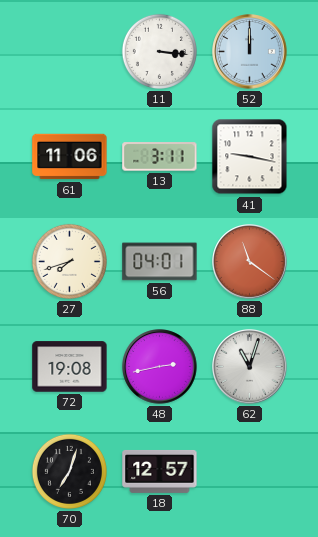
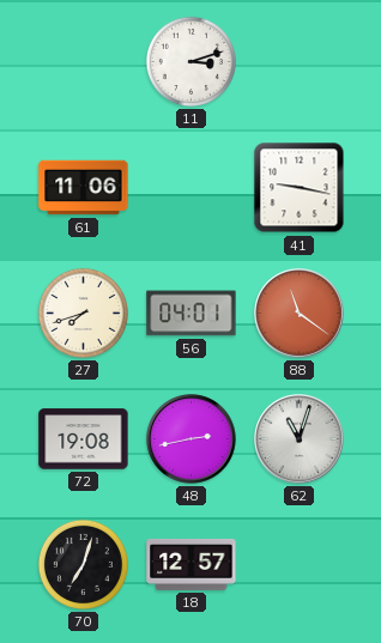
11: 3:16 -> 3:12
52: 12:00 -> none
13: 3:11 -> none
